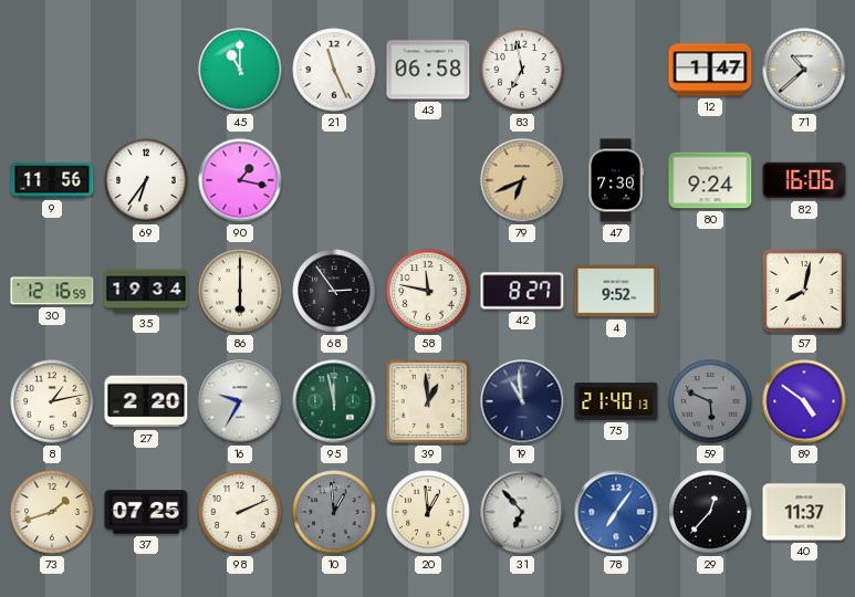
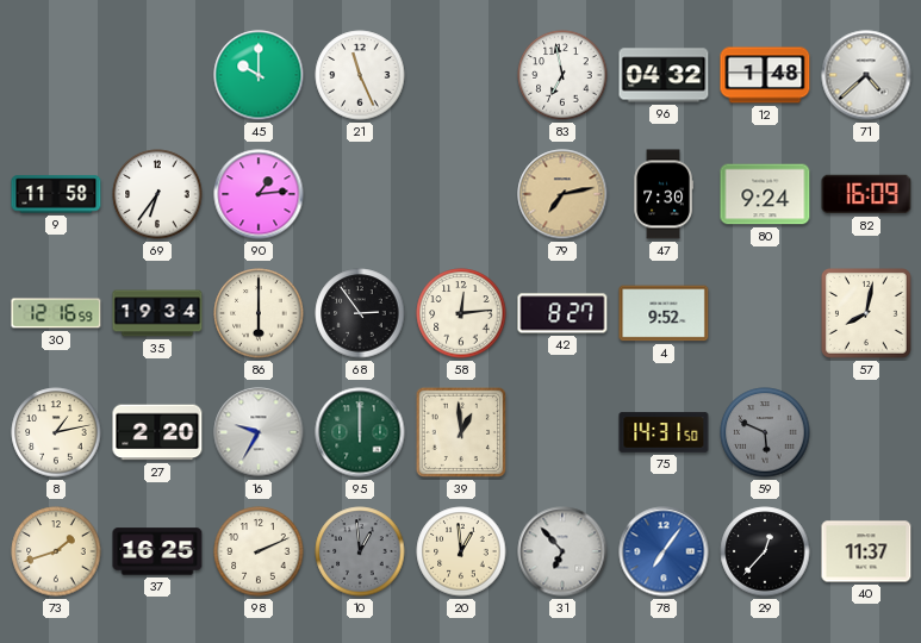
45: 11:00 -> 10:00
43: 06:58 -> none
96: none -> 04:32
12: 1:47 -> 1:48
71: 10:38 -> 4:38
9: 11:56 -> 11:58
90: 1:17 -> 1:14
79: 6:41 -> 7:13
82: 16:06 -> 16:09
58: 11:47 -> 12:14
95: 11:58 -> 12:00
19: 10:59 -> none
75: 21:40 -> 14:31
89: 4:51 -> none
37: 07:25 -> 16:25
